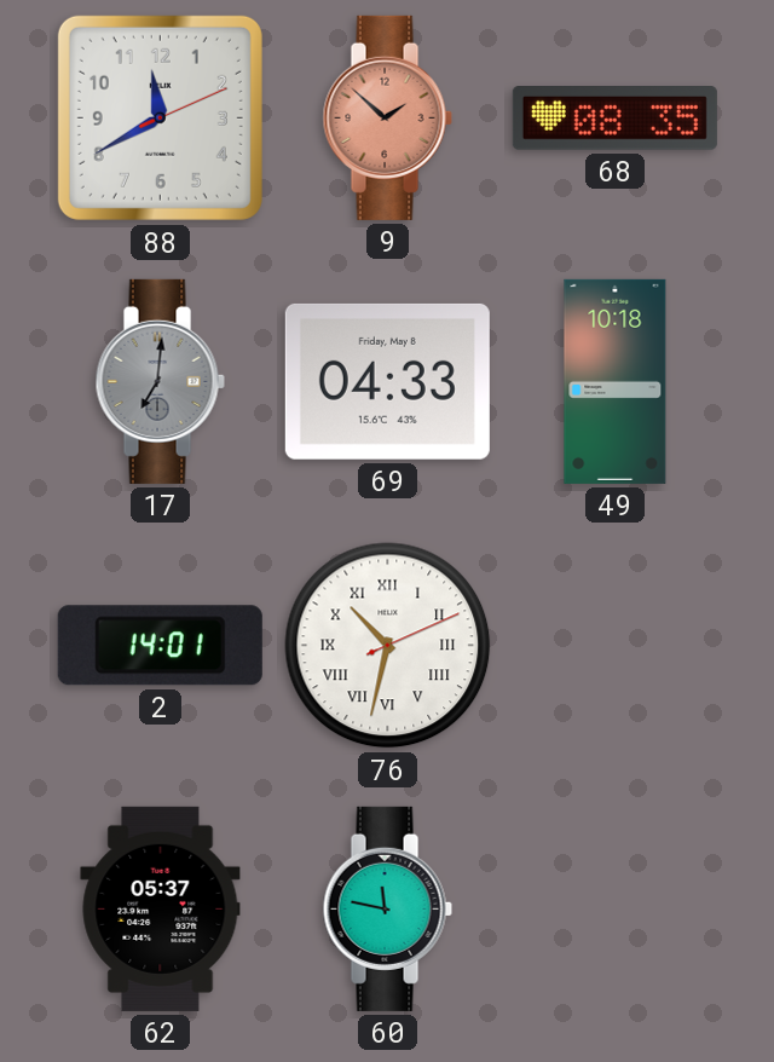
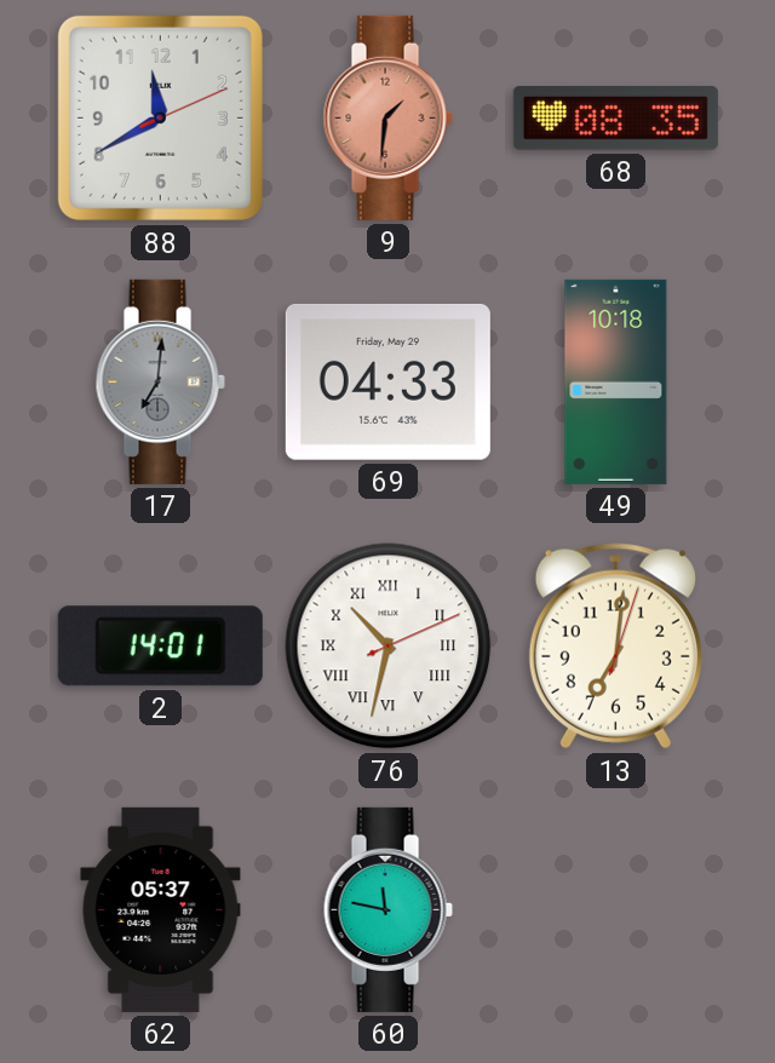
9: 1:52 -> 1:31
69 date: Friday, May 8 -> Friday, May 29
13: none -> 7:01
